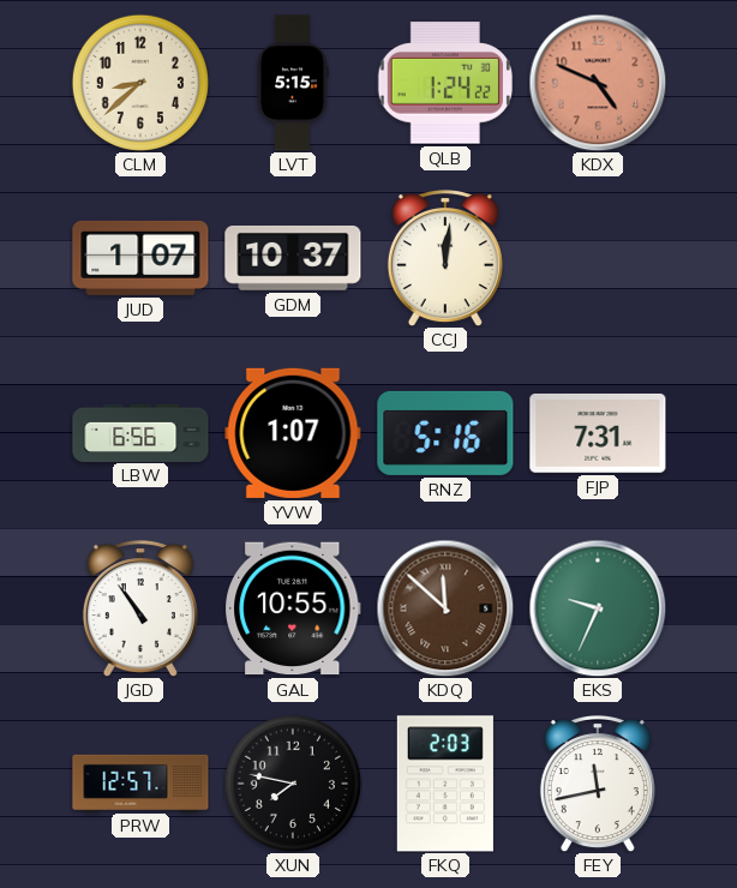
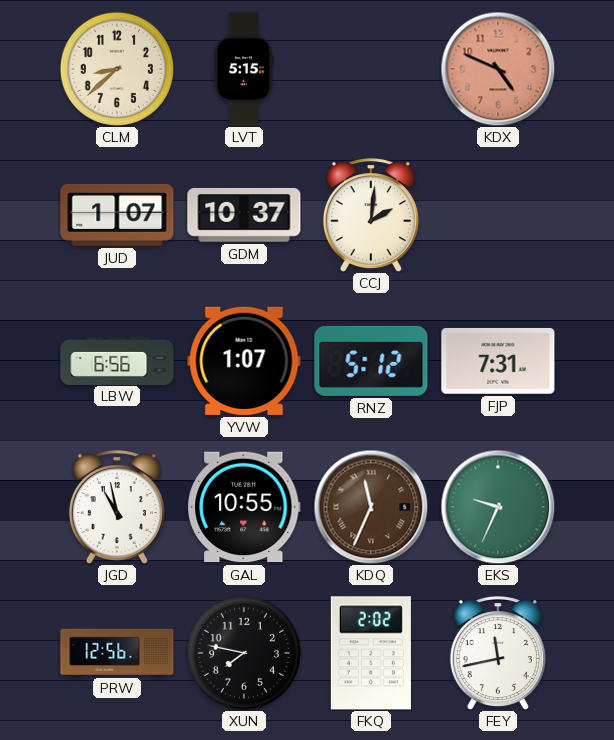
QLB: 1:24 -> none
CCJ: 12:01 -> 2:01
RNZ: 5:16 -> 5:12
JGD: 10:54 -> 10:58
KDQ: 11:52 -> 11:34
PRW: 12:57 -> 12:56
FKQ: 2:03 -> 2:02
